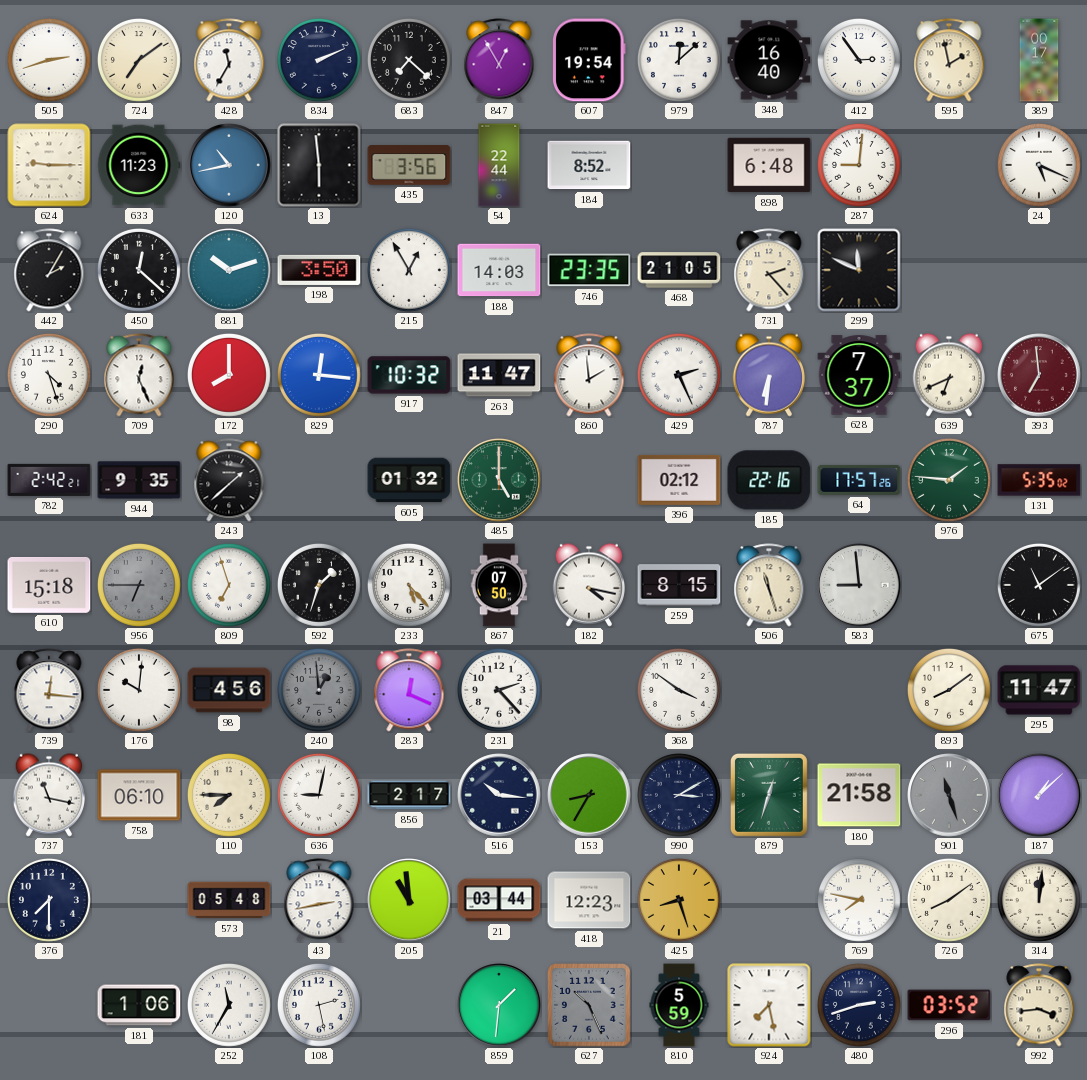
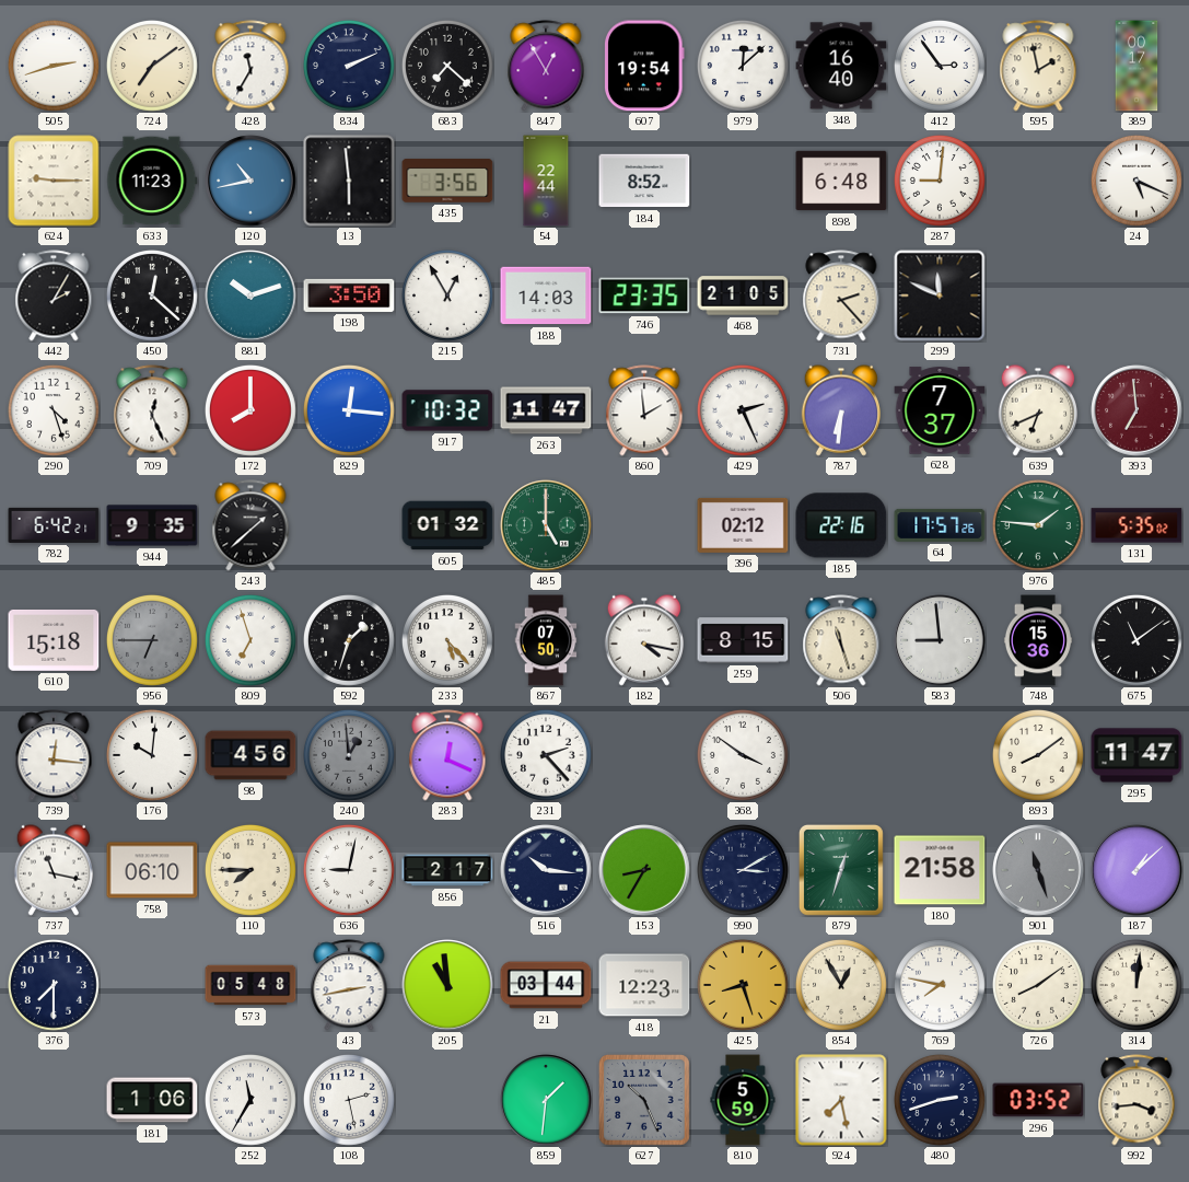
782: 2:42 -> 6:42
748: none -> 15:36
854: none -> 12:55
